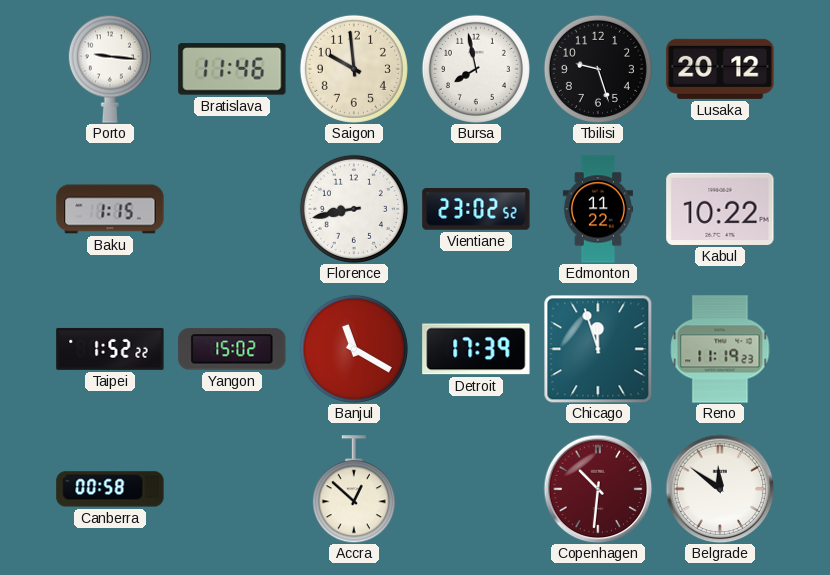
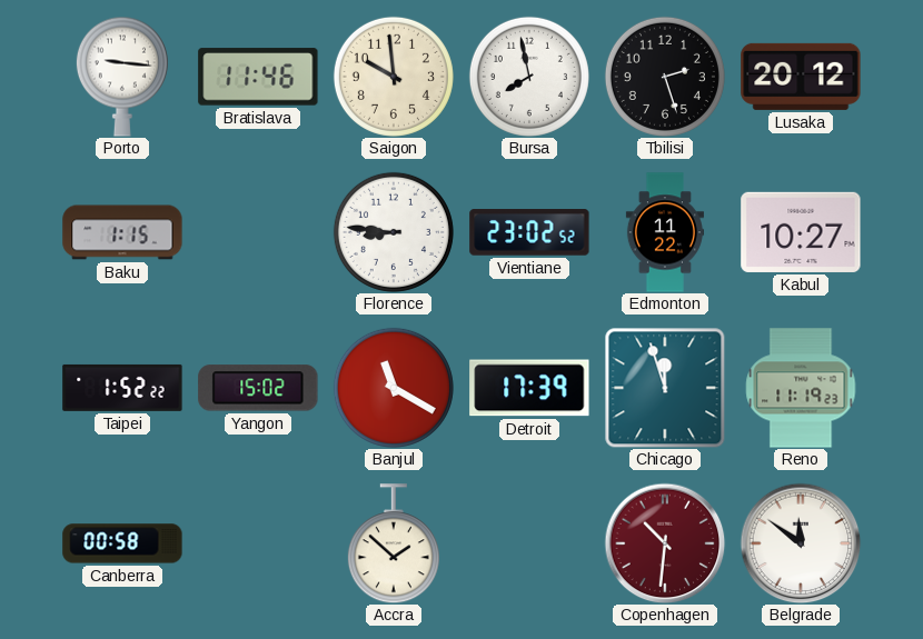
Tbilisi: 9:27 -> 2:27
Florence: 8:43 -> 8:46
Kabul: 10:22 -> 10:27
Accra: 12:52 -> 1:52
